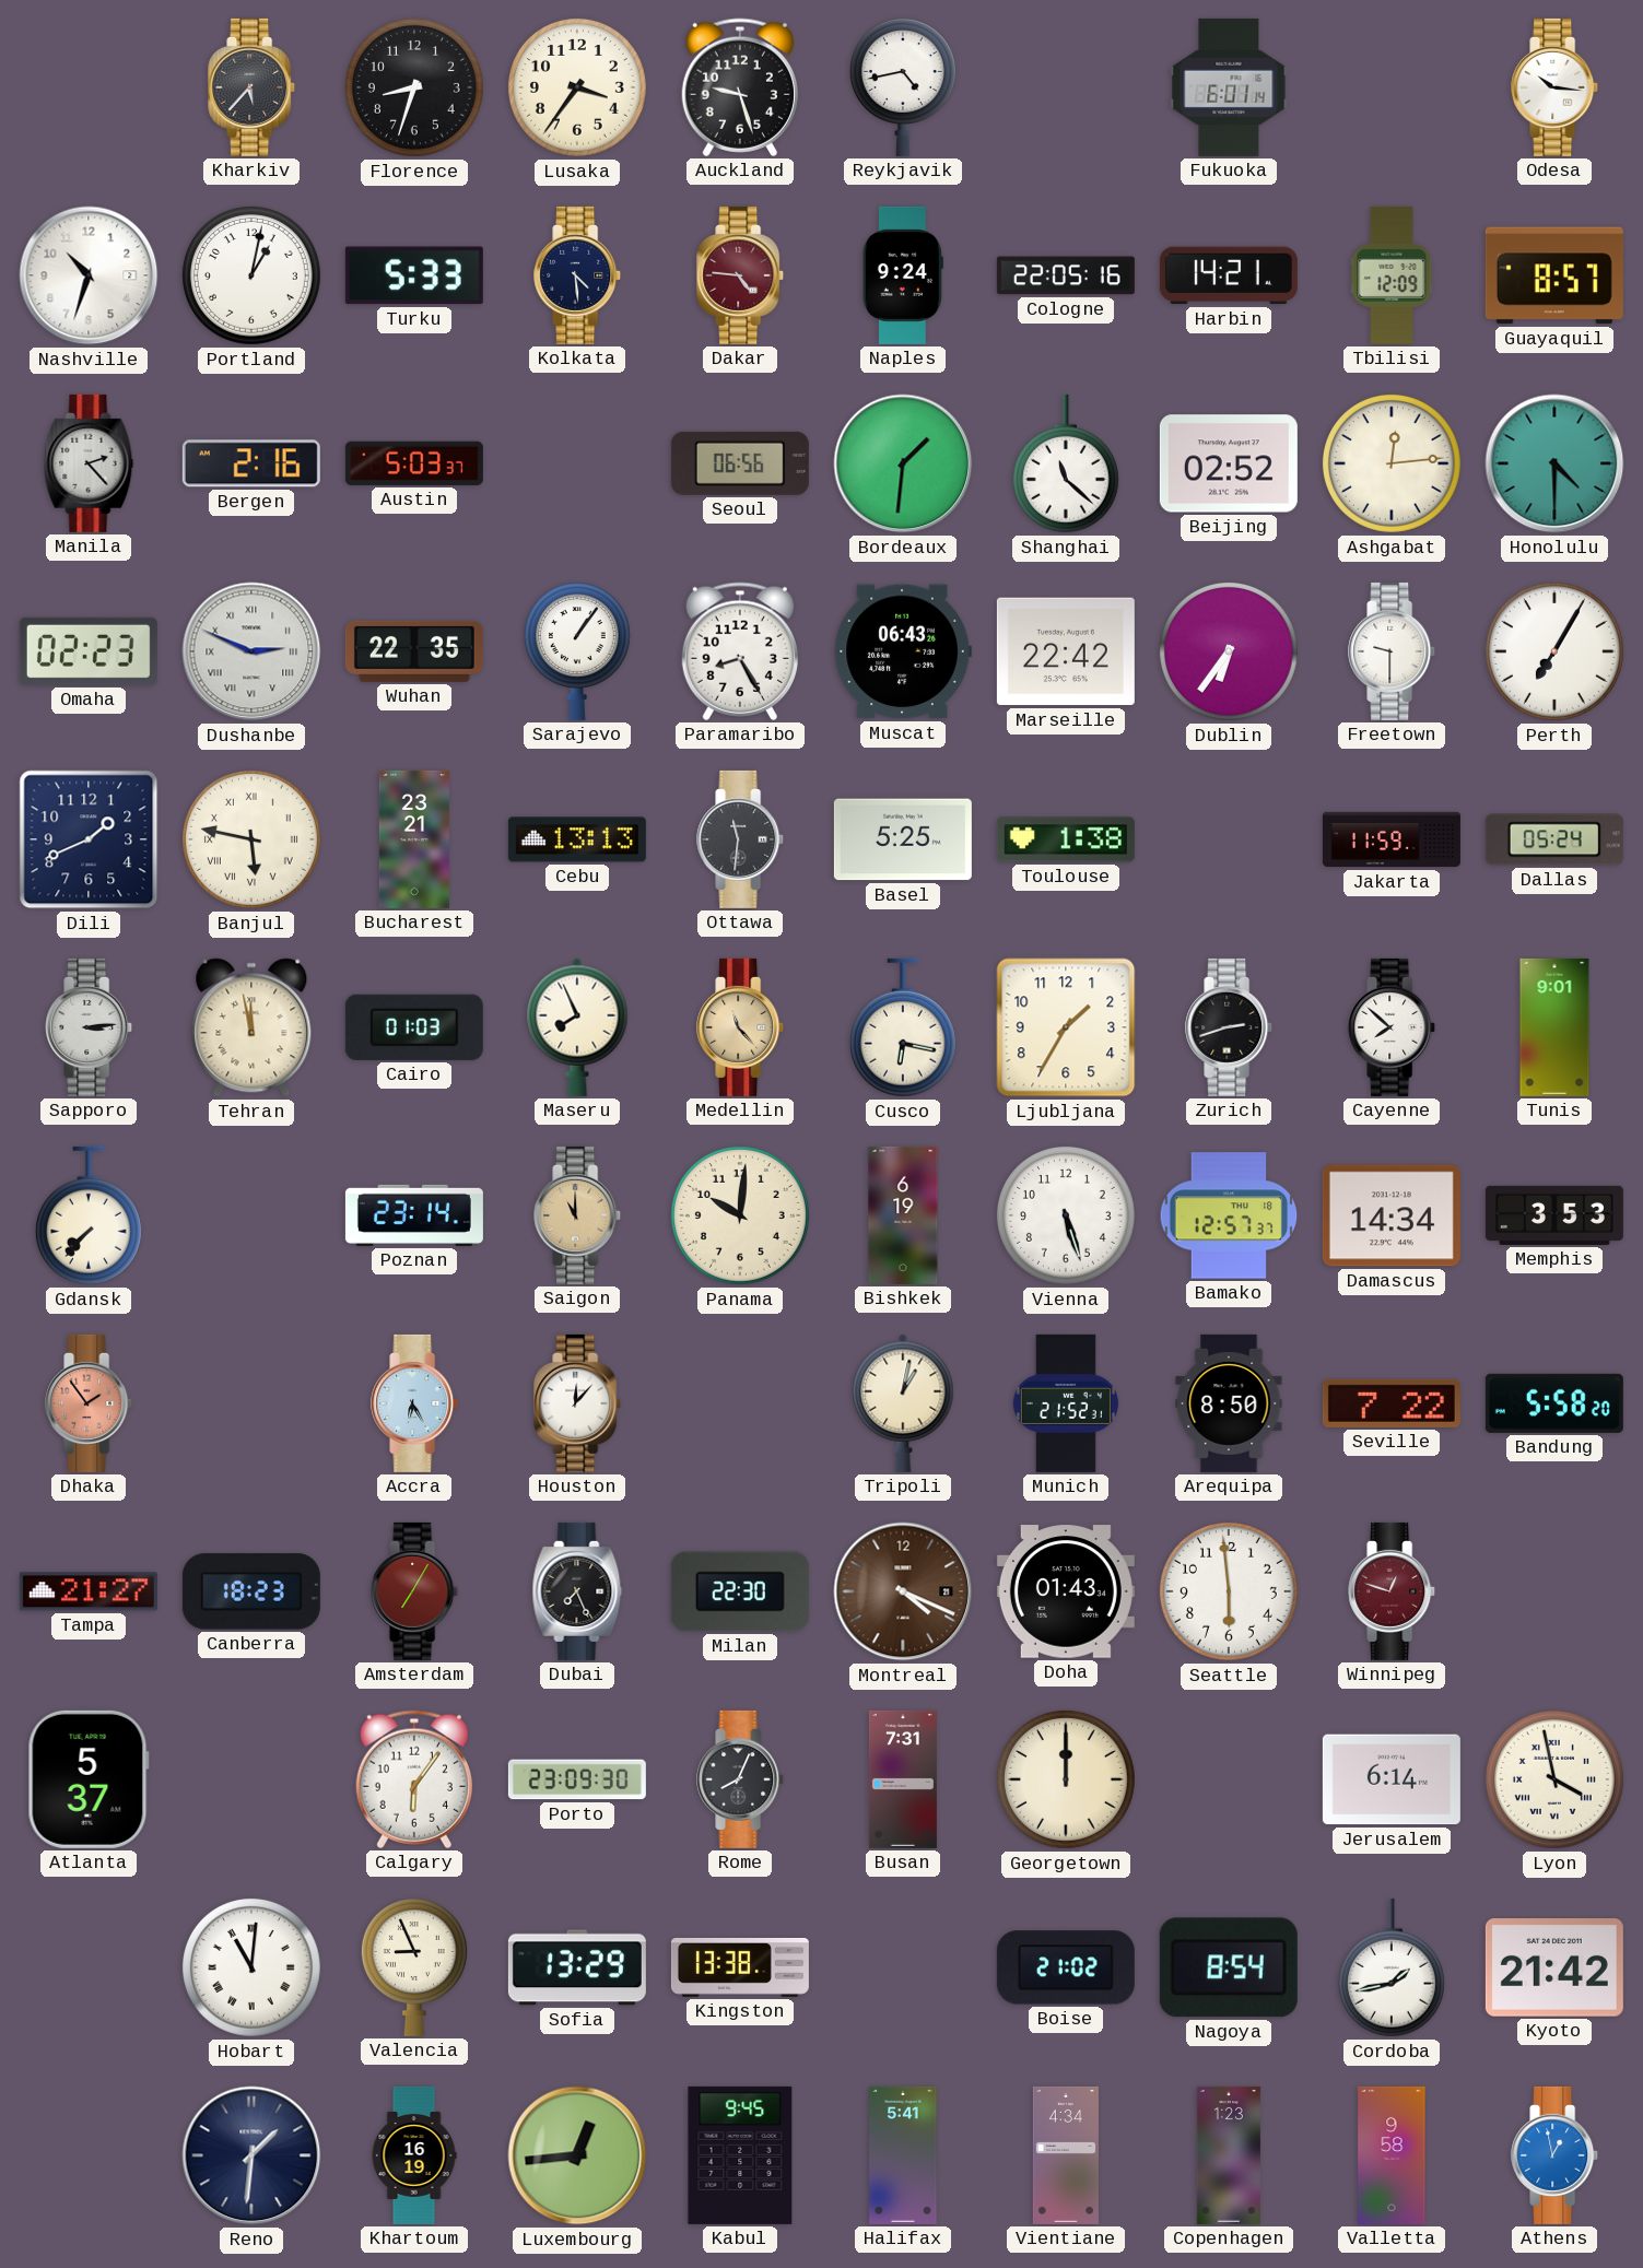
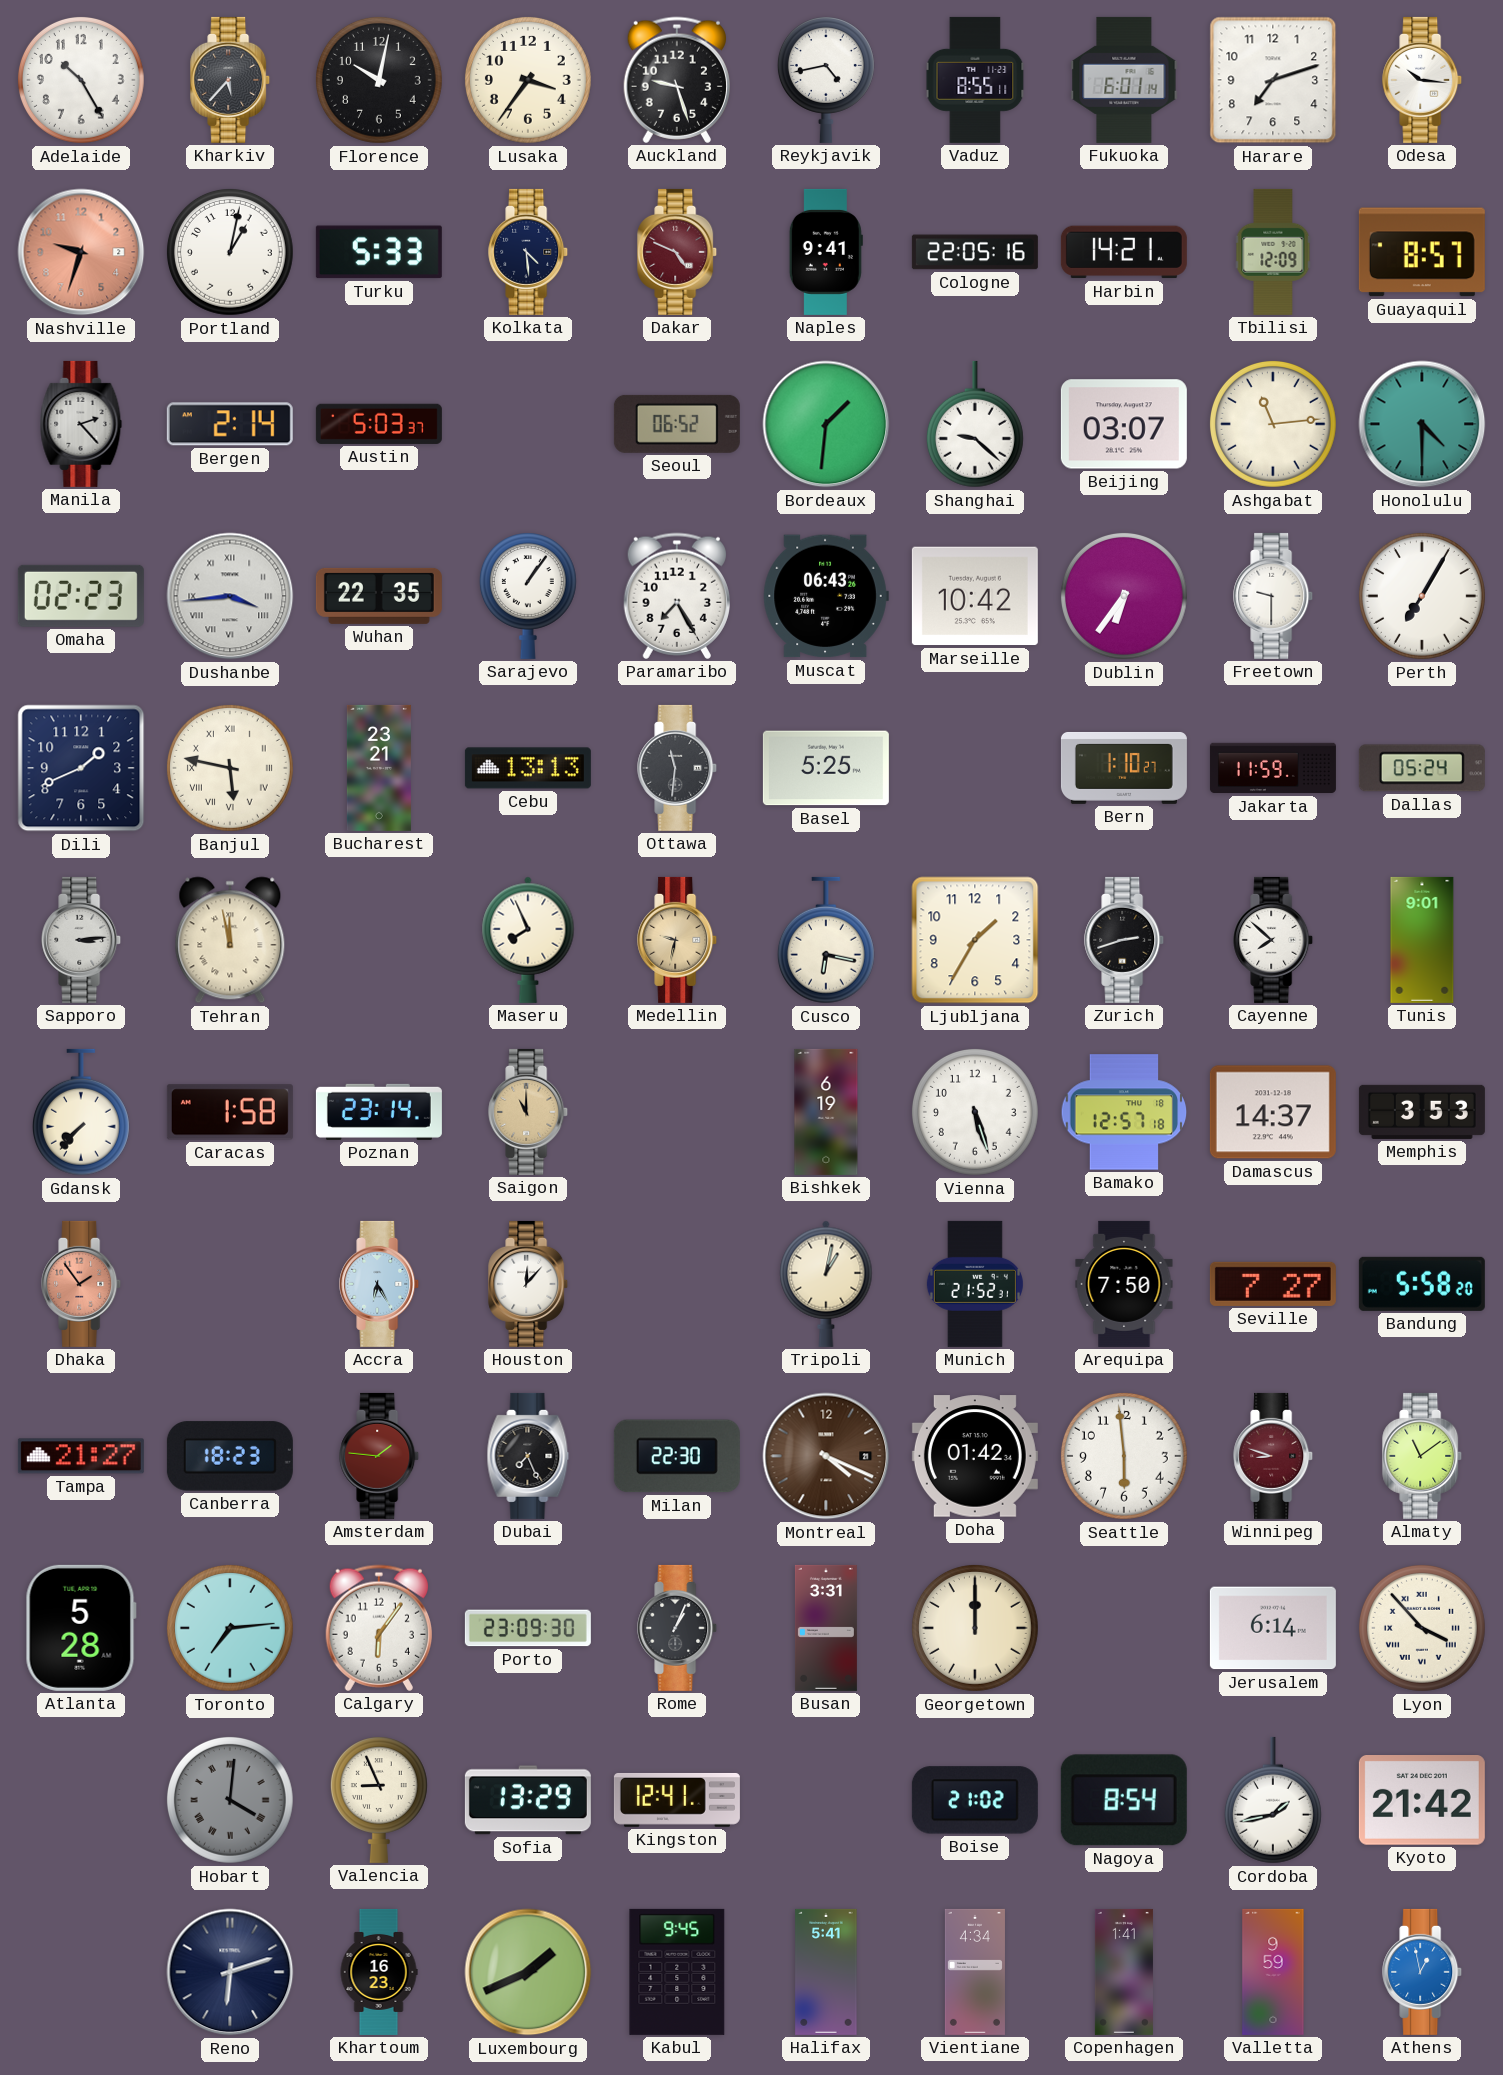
Adelaide: none -> 10:25
Florence: 8:33 -> 10:02
Vaduz: none -> 8:55
Harare: none -> 7:12
Nashville: 10:33 -> 9:33
Nashville dial: white -> salmon
Dakar: 4:46 -> 4:49
Naples: 9:24 -> 9:41
Bergen: 2:16 -> 2:14
Seoul: 06:56 -> 06:52
Shanghai: 11:22 -> 9:22
Beijing: 02:52 -> 03:07
Ashgabat: 12:14 -> 11:14
Dushanbe: 2:49 -> 3:44
Paramaribo: 8:25 -> 7:25
Marseille: 22:42 -> 10:42
Toulouse: 1:38 -> none
Bern: none -> 1:10
Cairo: 01:03 -> none
Medellin: 11:23 -> 9:32
Caracas: none -> 1:58
Panama: 10:01 -> none
Bamako: 12:57:37 -> 12:57:18
Damascus: 14:34 -> 14:37
Arequipa: 8:50 -> 7:50
Seville: 7:22 -> 7:27
Amsterdam: 7:05 -> 1:46
Doha: 01:43 -> 01:42
Winnipeg: 12:48 -> 8:48
Almaty: none -> 11:09
Atlanta: 5:37 -> 5:28
Toronto: none -> 7:14
Rome: 8:04 -> 1:04
Busan: 7:31 -> 3:31
Lyon: 3:58 -> 3:53
Hobart: 11:01 -> 4:01
Hobart dial: white -> grey
Kingston: 13:38 -> 12:41
Reno: 1:31 -> 6:12
Khartoum: 16:19 -> 16:23
Luxembourg: 12:44 -> 1:41
Copenhagen: 1:23 -> 1:41
Valletta: 9:58 -> 9:59
